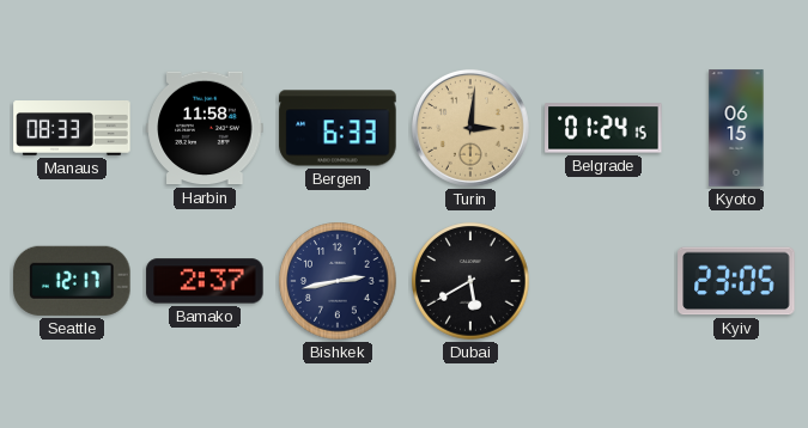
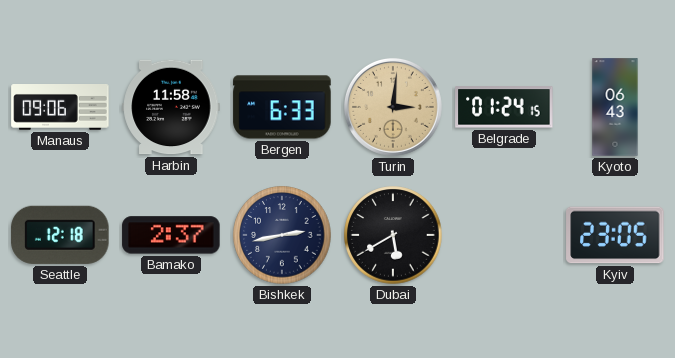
Manaus: 08:33 -> 09:06
Kyoto: 06:15 -> 06:43
Seattle: 12:17 -> 12:18
